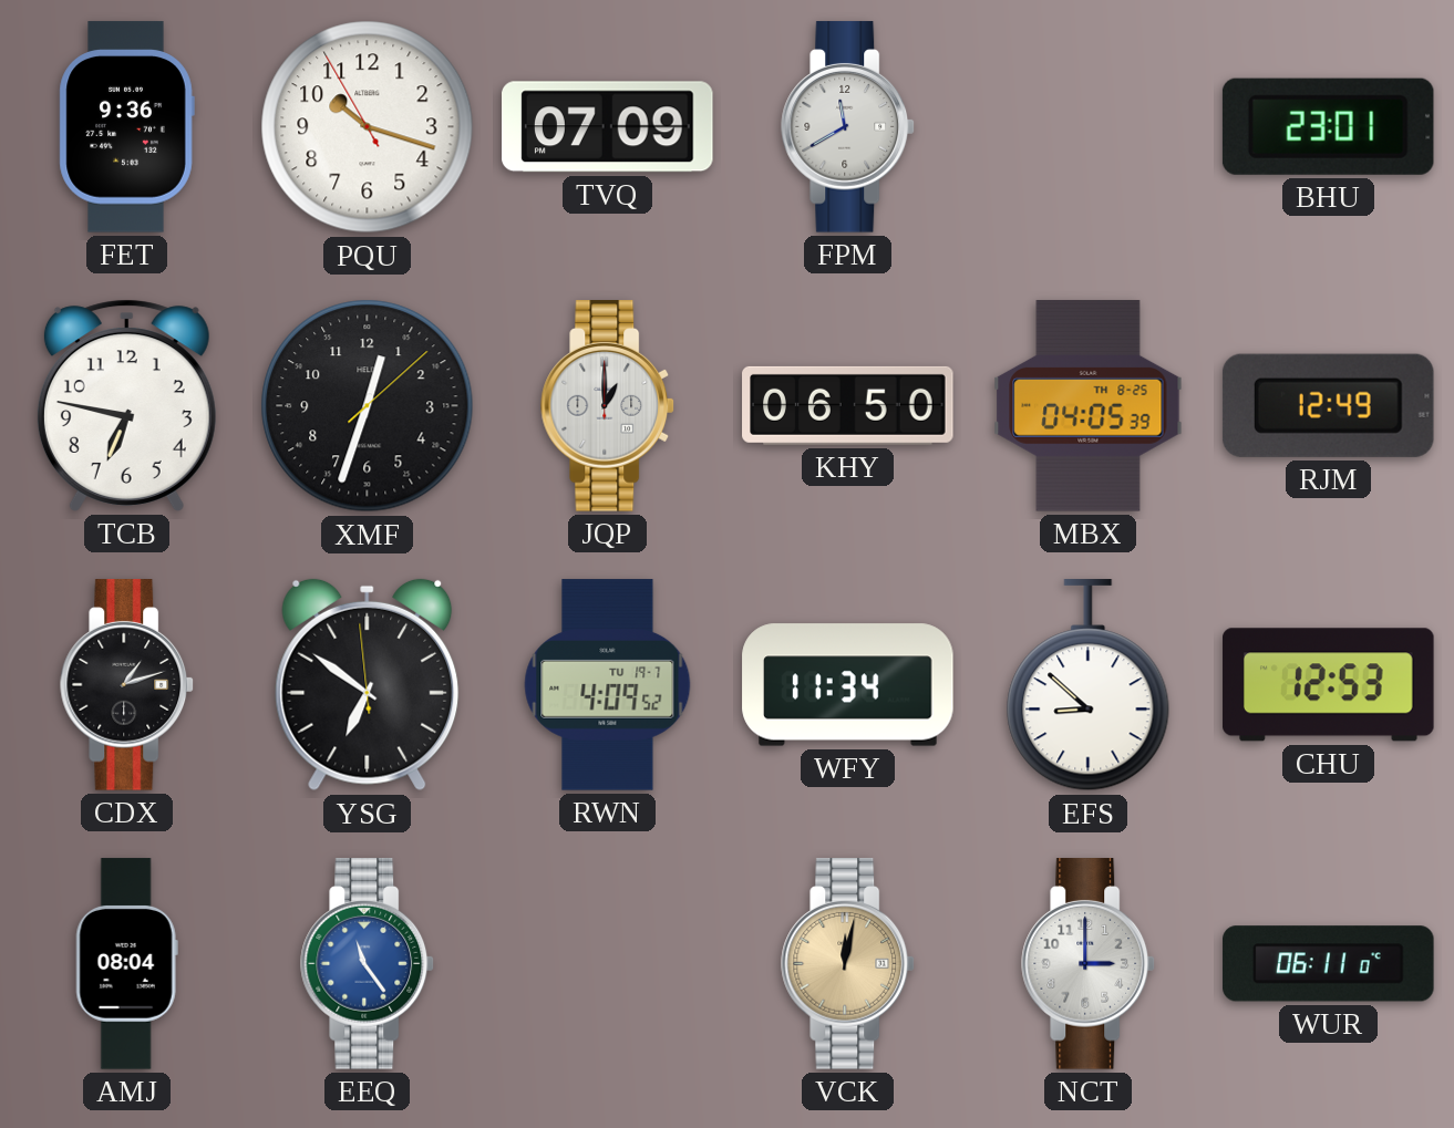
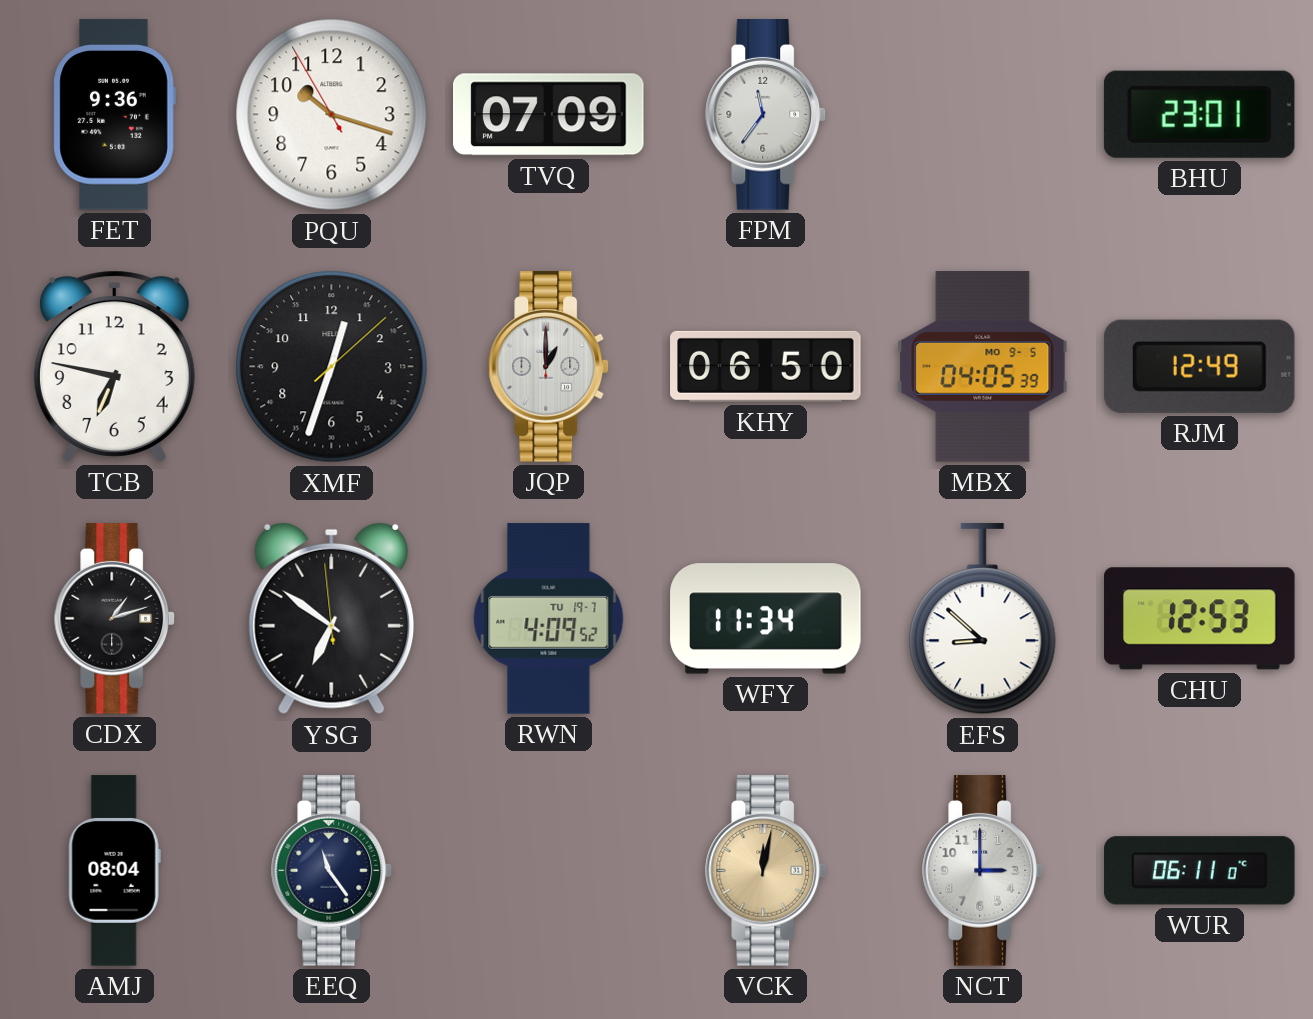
FPM: 11:40 -> 11:36
MBX date: TH 8-25 -> MO 9-5
EEQ dial: blue -> navy
